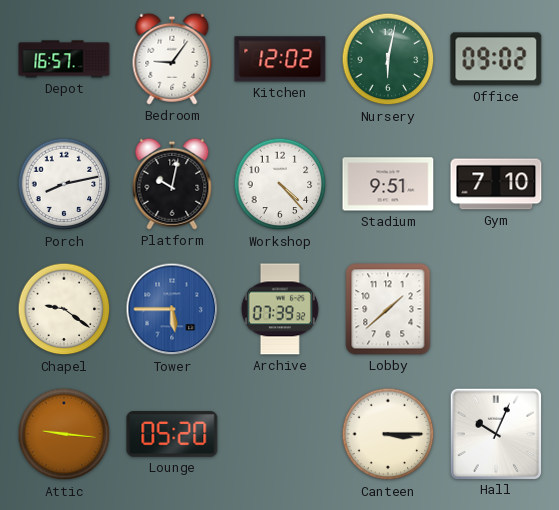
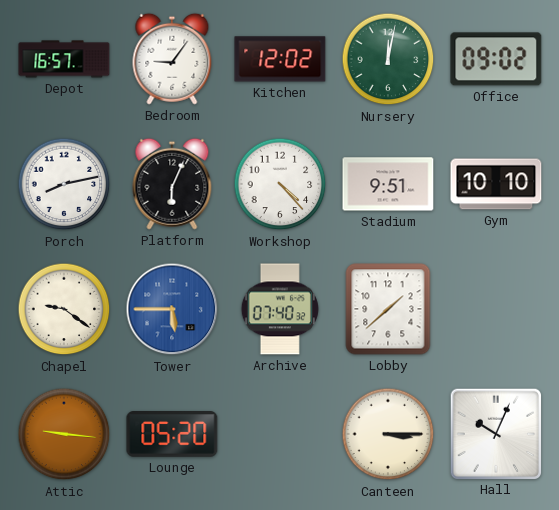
Nursery: 6:02 -> 12:02
Platform: 10:02 -> 6:04
Gym: 7:10 -> 10:10
Archive: 07:39 -> 07:40
